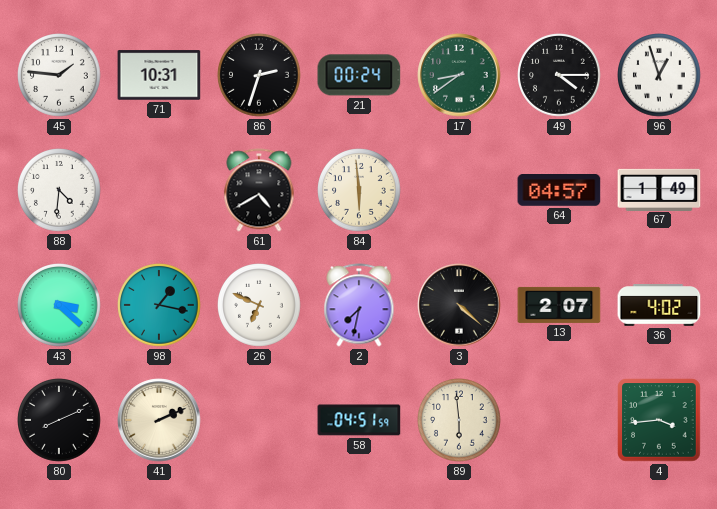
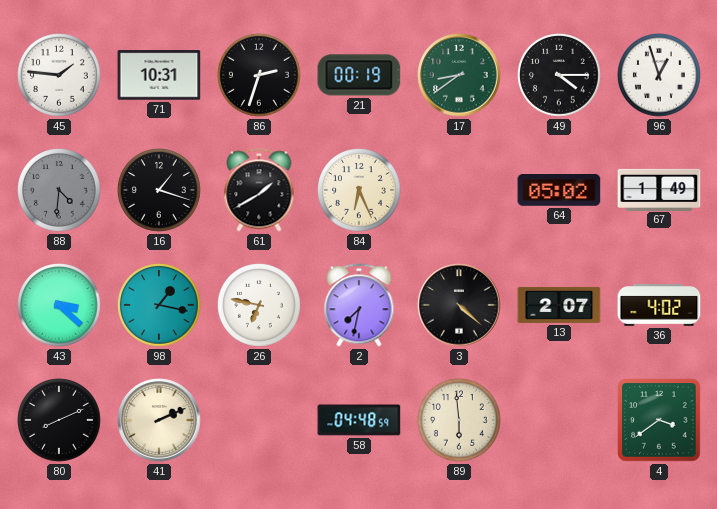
21: 00:24 -> 00:19
88 dial: white -> grey
16: none -> 1:18
61: 4:40 -> 1:40
84: 5:59 -> 6:26
64: 04:57 -> 05:02
26: 6:49 -> 6:47
58: 04:51 -> 04:48
4: 3:44 -> 3:39
